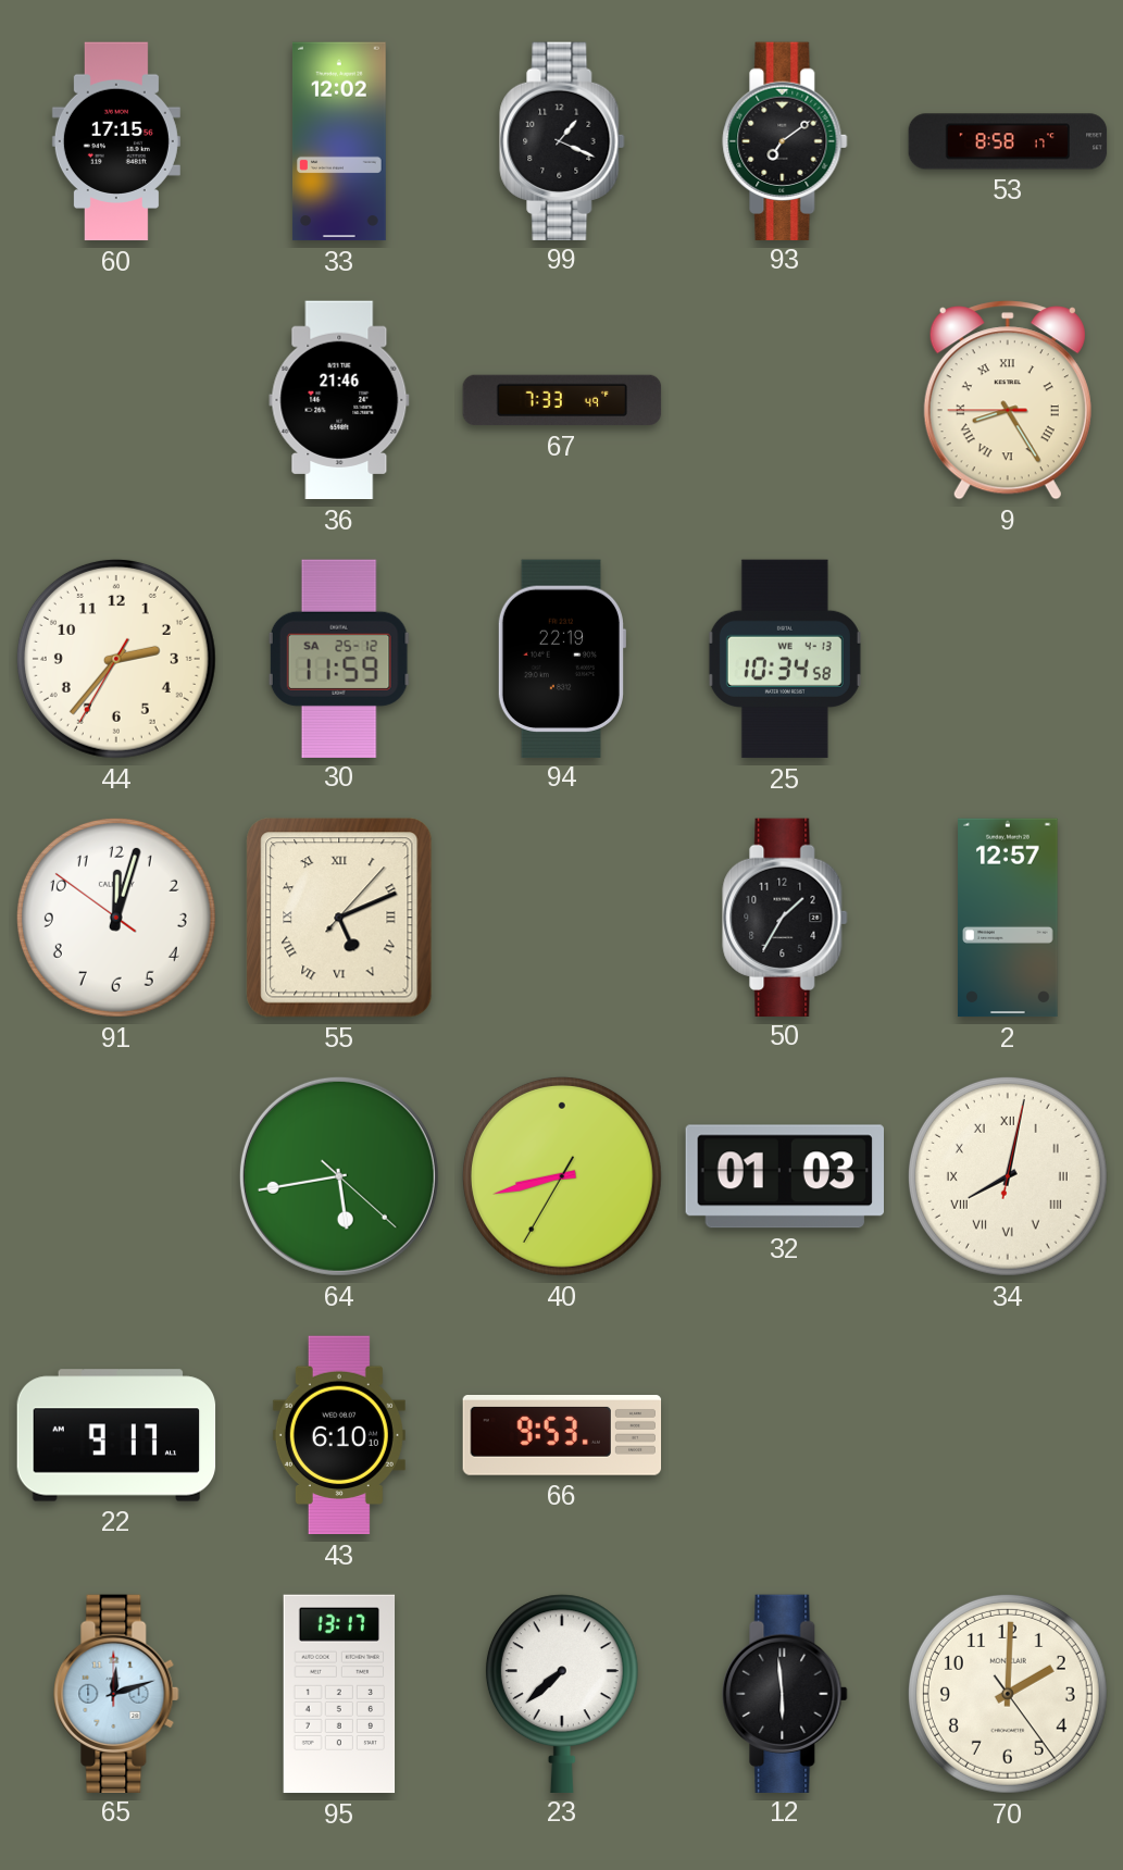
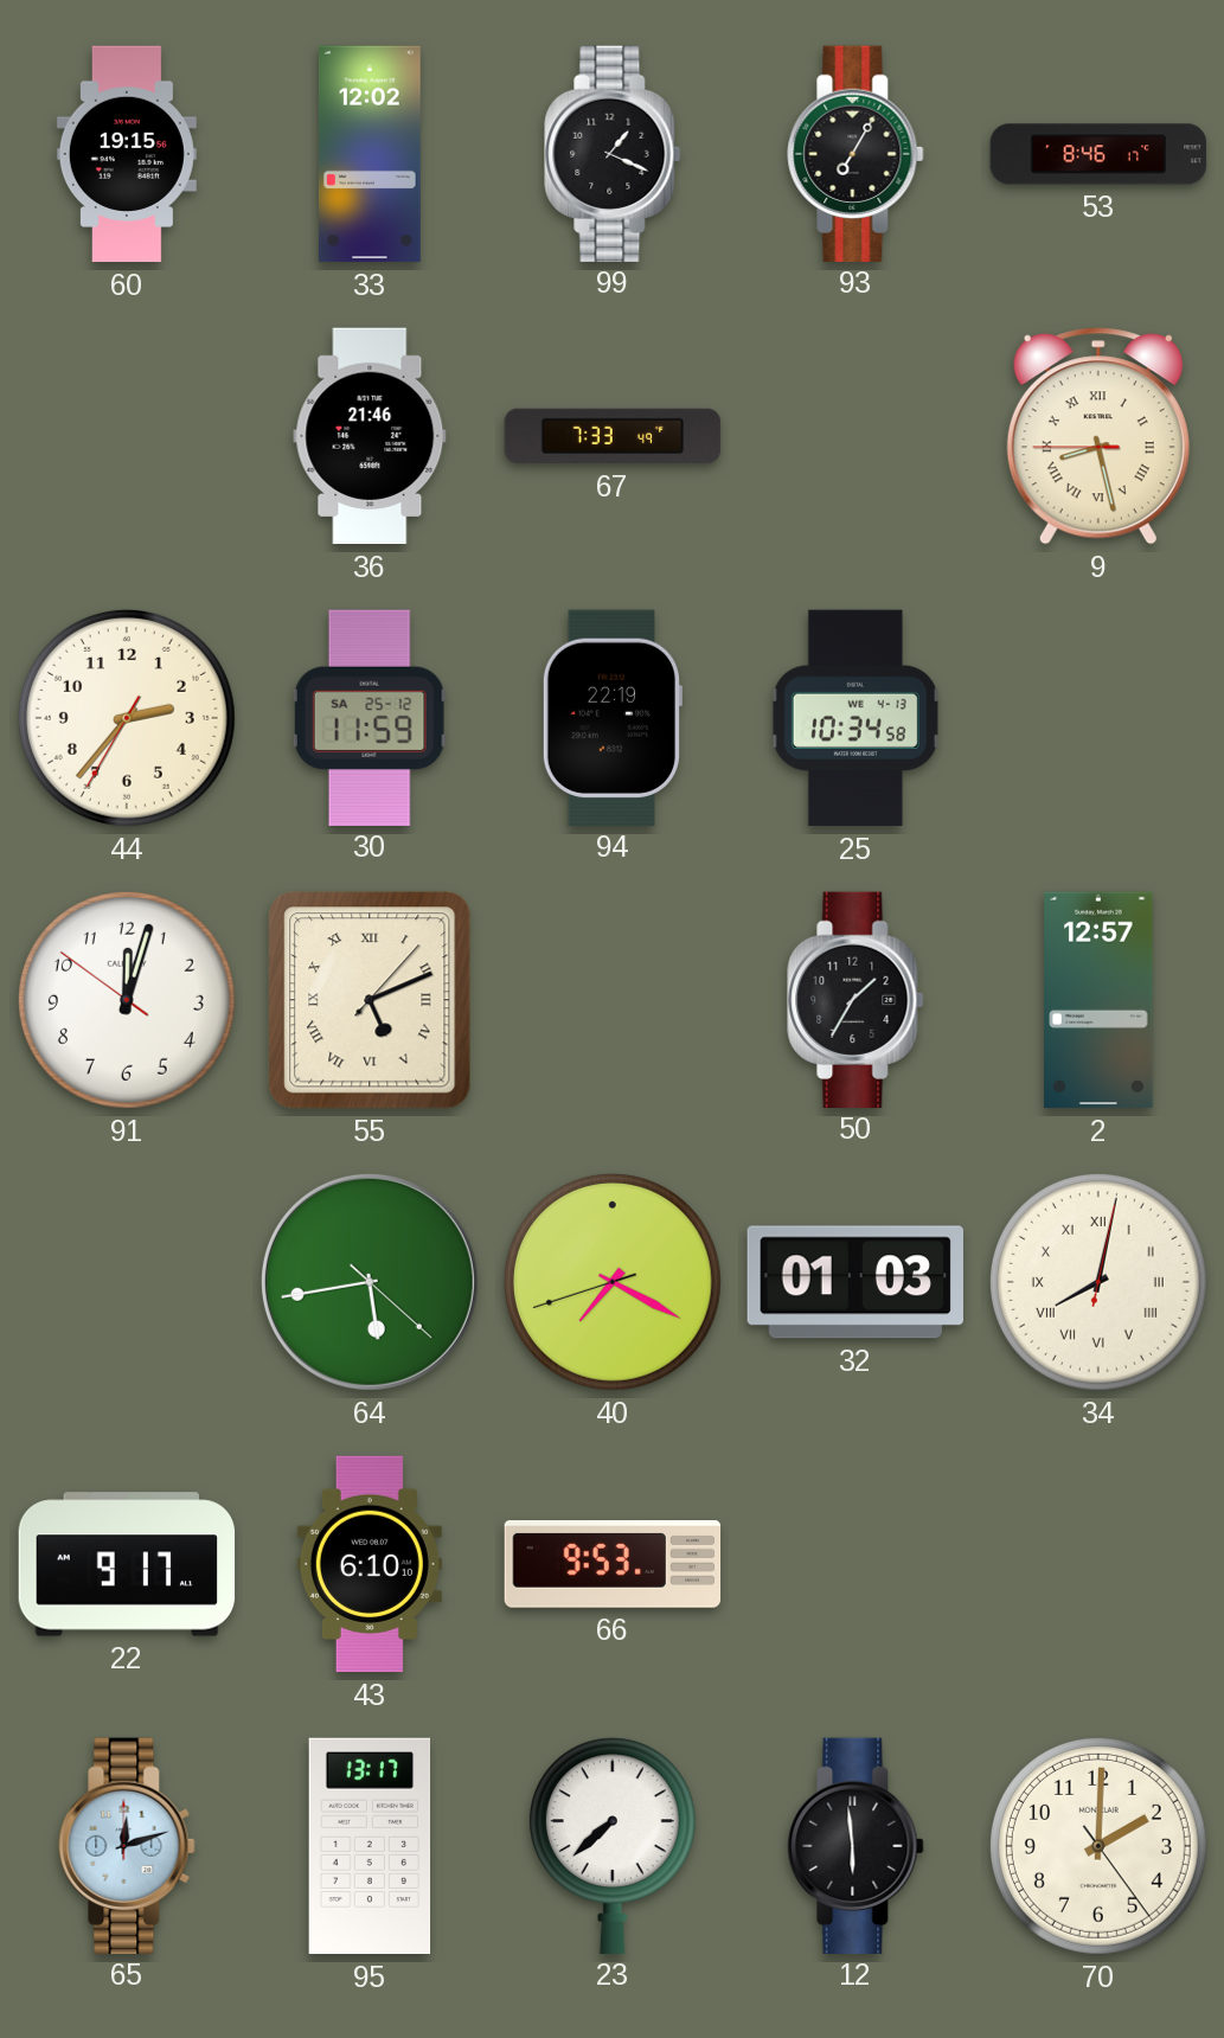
60: 17:15 -> 19:15
93: 7:09 -> 7:05
53: 8:58 -> 8:46
9: 8:24 -> 8:27
40: 8:42 -> 7:19
